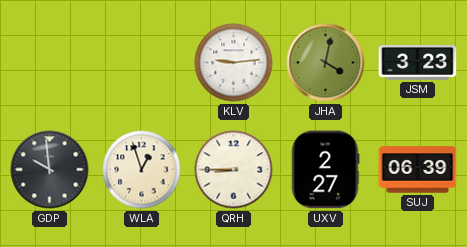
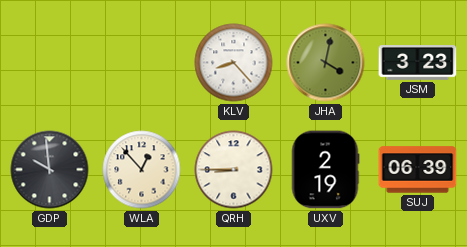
KLV: 9:14 -> 8:23
WLA: 12:57 -> 12:53
UXV: 2:27 -> 2:19
